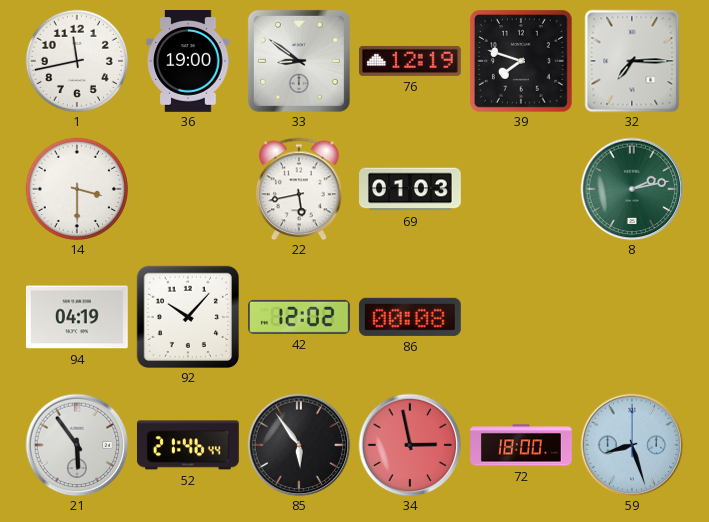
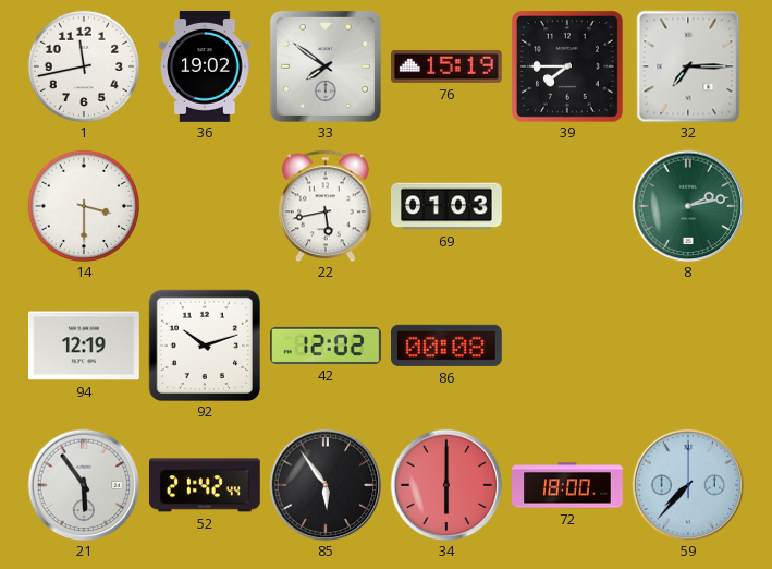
36: 19:00 -> 19:02
33: 8:51 -> 7:51
76: 12:19 -> 15:19
39: 7:48 -> 7:45
94: 04:19 -> 12:19
92: 10:07 -> 10:12
52: 21:46 -> 21:42
34: 2:58 -> 6:00
59: 8:27 -> 7:37
